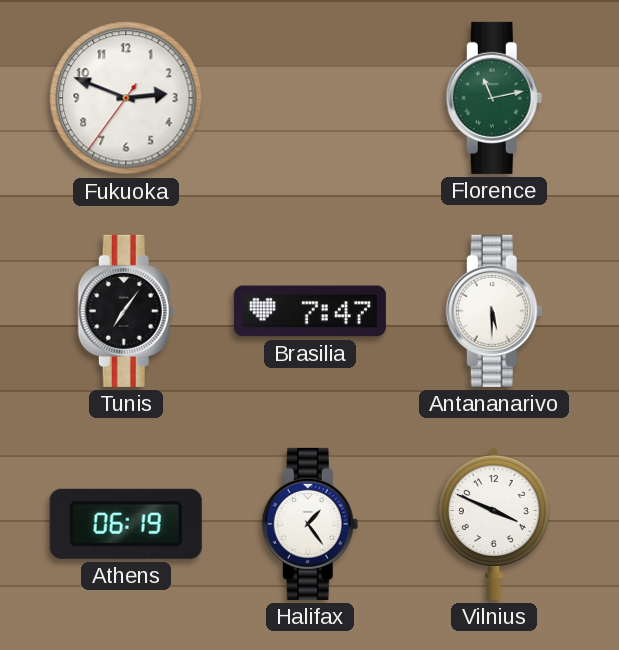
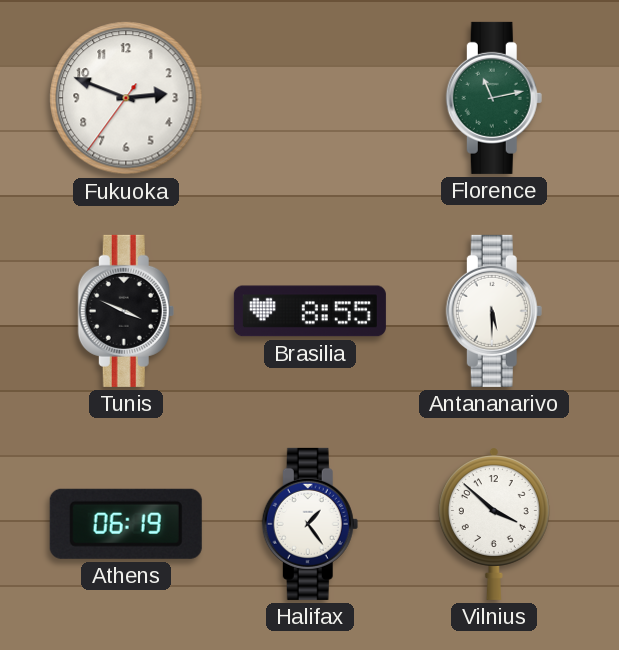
Tunis: 7:06 -> 3:49
Brasilia: 7:47 -> 8:55
Vilnius: 3:49 -> 3:52
